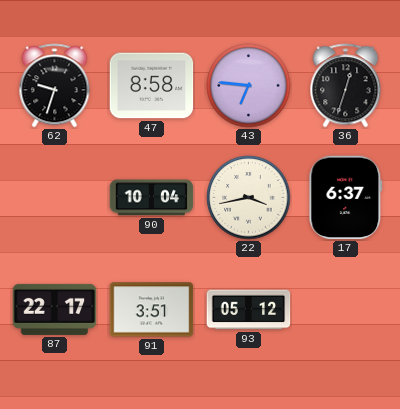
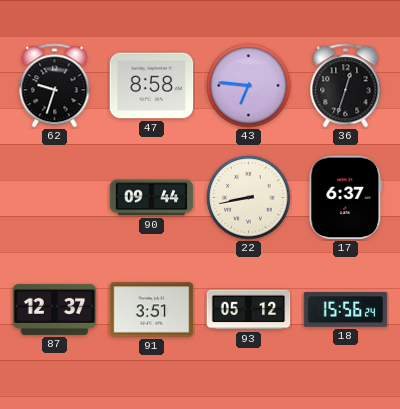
90: 10:04 -> 09:44
22: 3:43 -> 8:43
87: 22:17 -> 12:37
18: none -> 15:56
